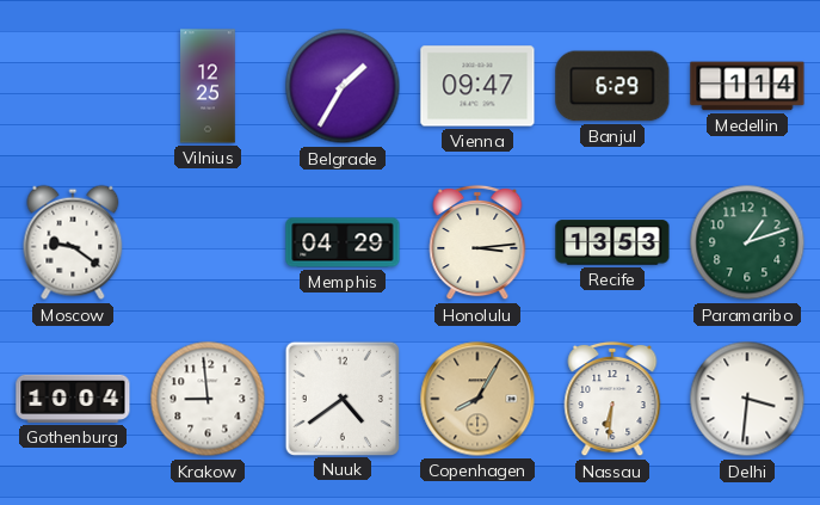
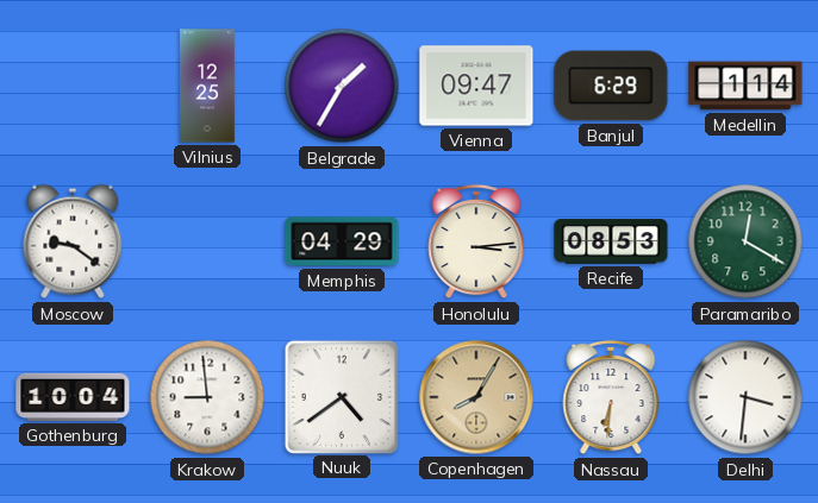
Recife: 13:53 -> 08:53
Paramaribo: 1:12 -> 12:20
